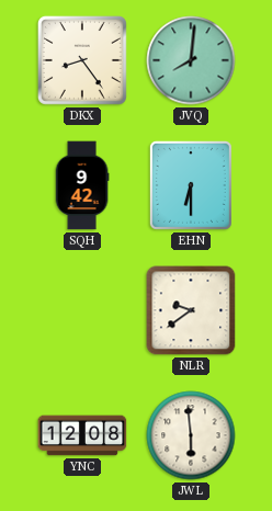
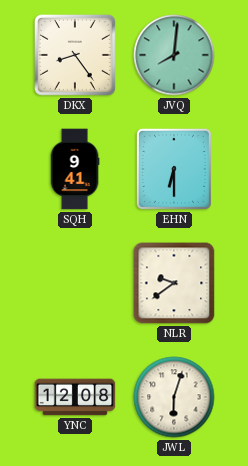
SQH: 9:42 -> 9:41
JWL: 5:59 -> 6:03
